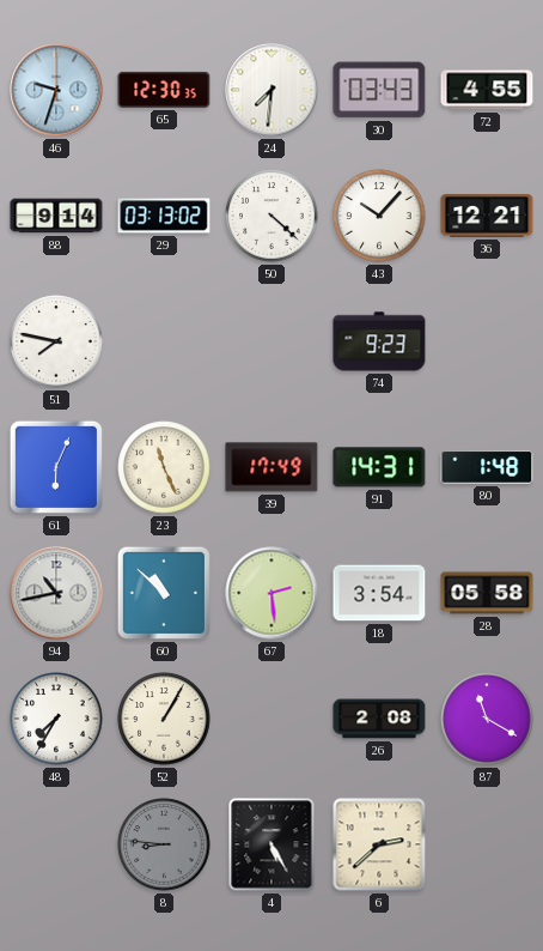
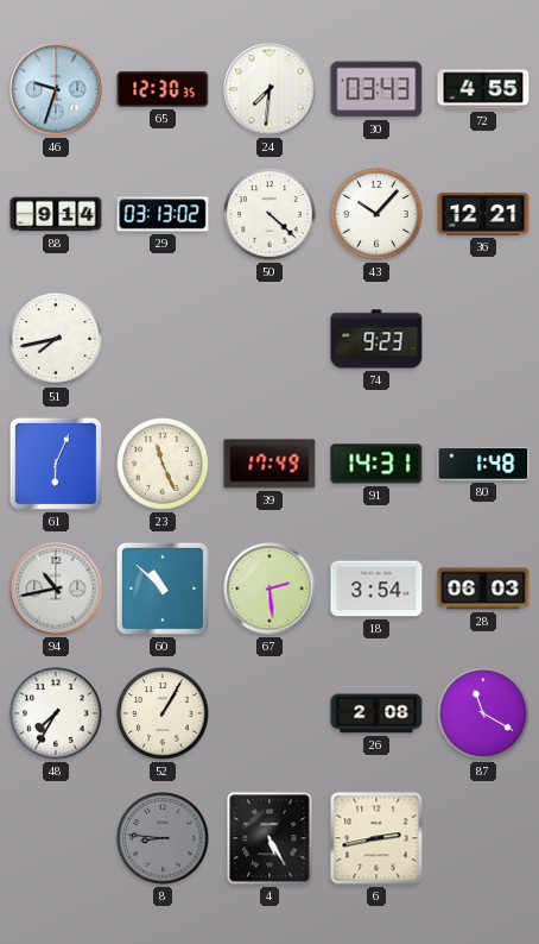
51: 7:47 -> 7:43
28: 05:58 -> 06:03
6: 2:38 -> 2:43
